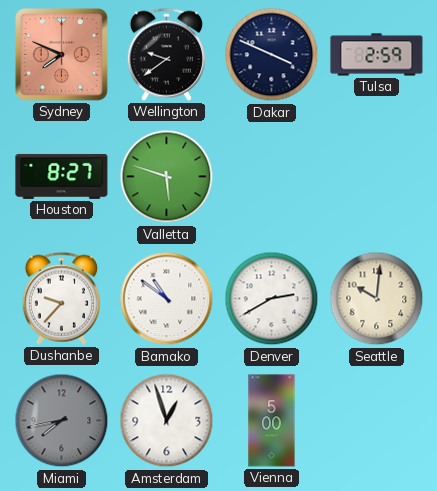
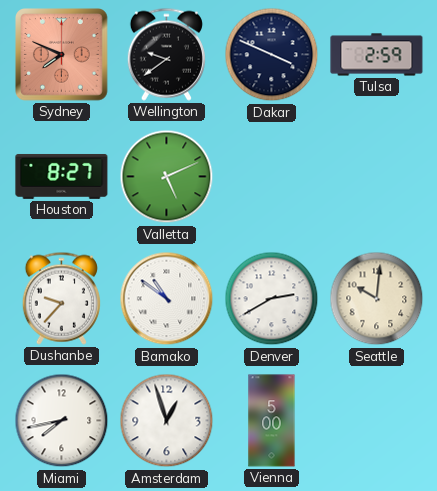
Valletta: 5:48 -> 5:11
Miami dial: grey -> white
